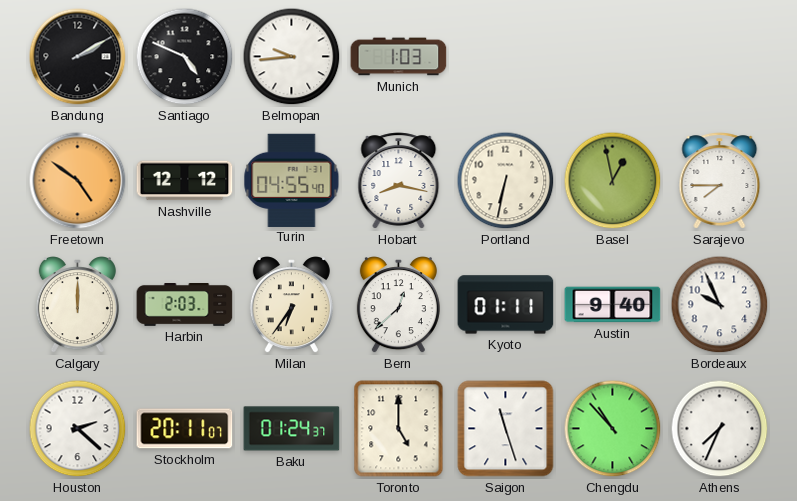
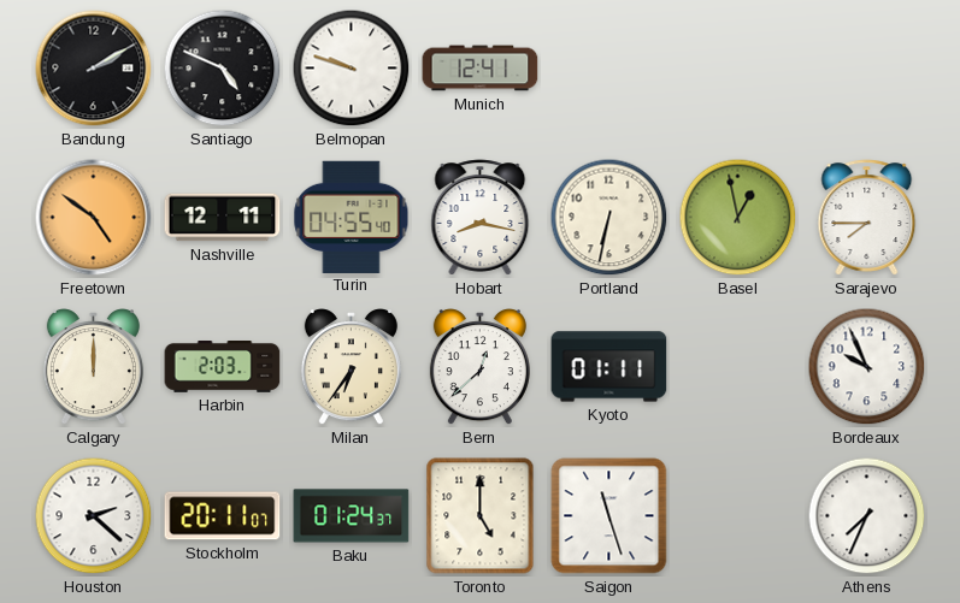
Belmopan: 9:44 -> 9:48
Munich: 1:03 -> 12:41
Nashville: 12:12 -> 12:11
Austin: 9:40 -> none
Chengdu: 10:53 -> none
